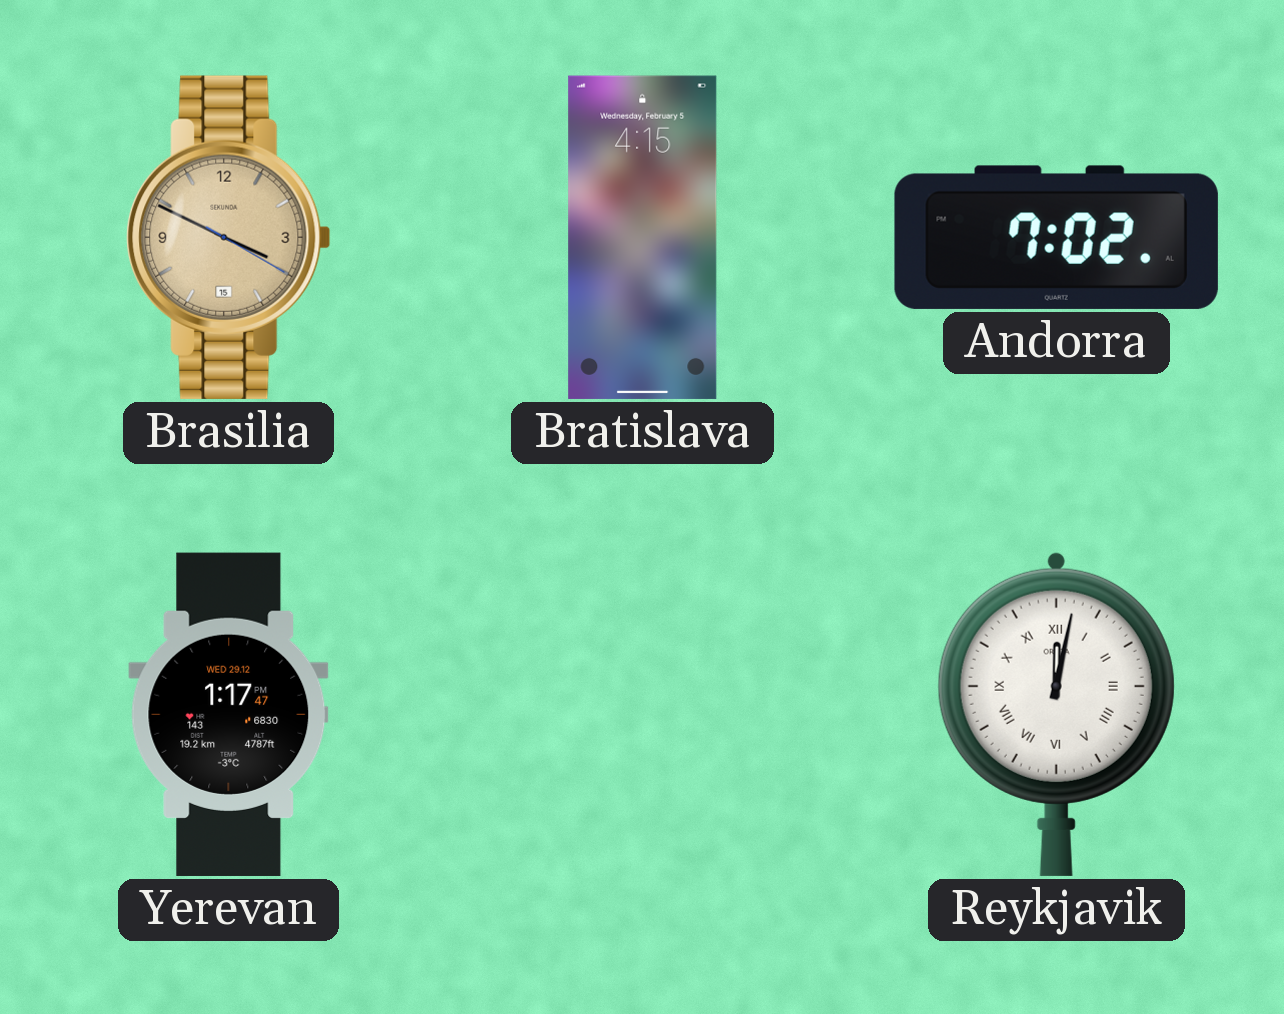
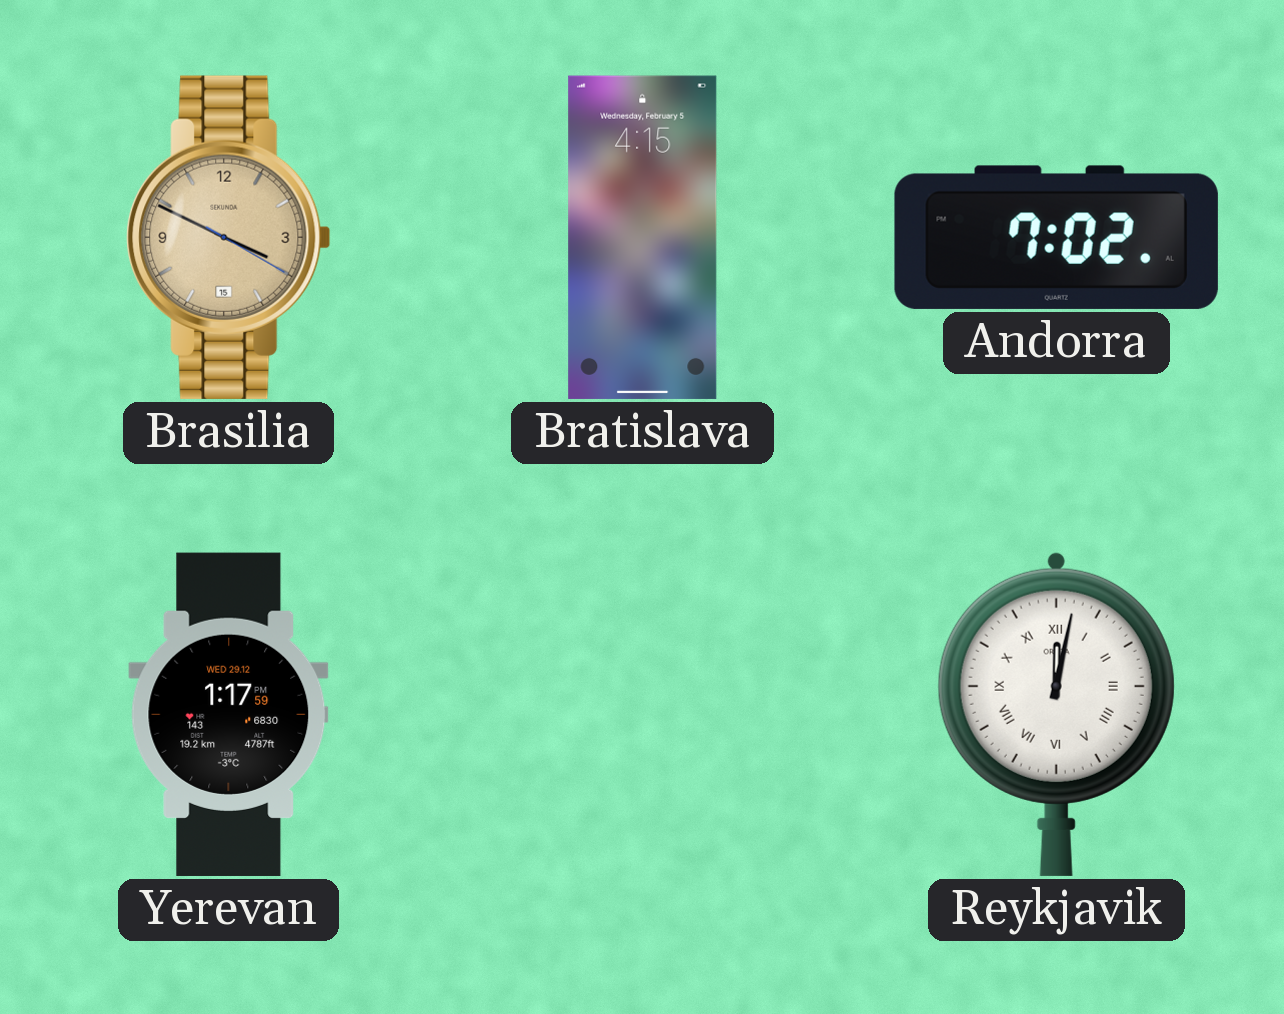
Yerevan: 1:17:47 PM -> 1:17:59 PM
